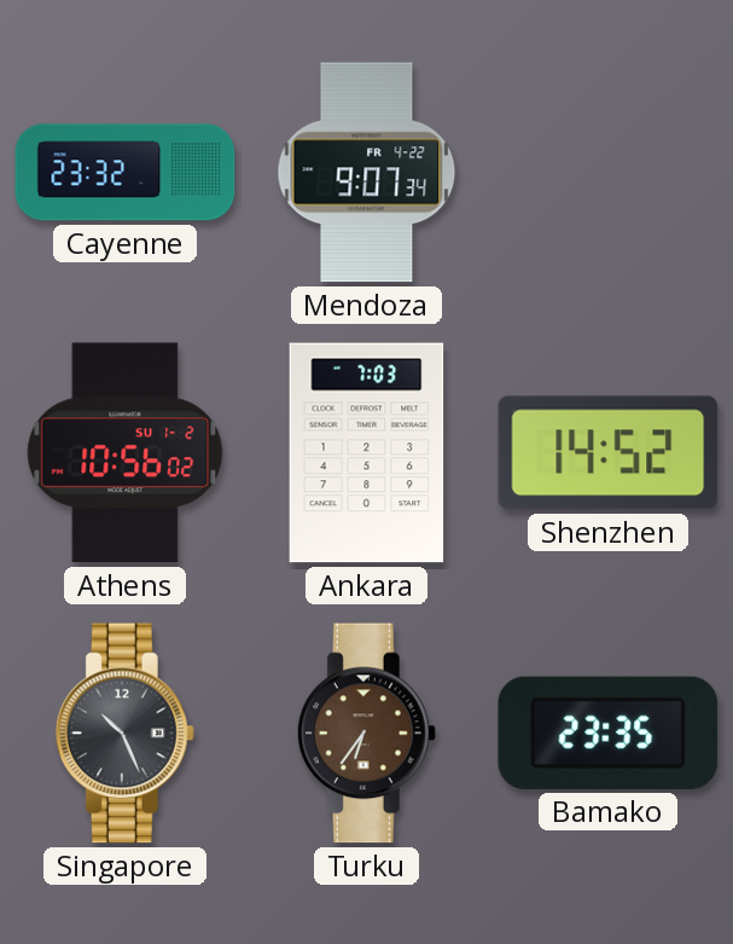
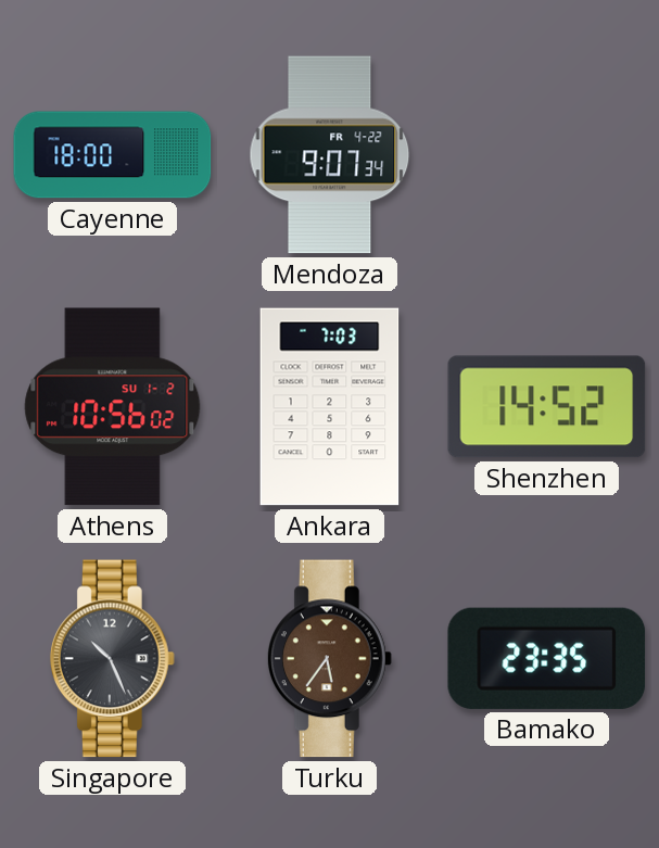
Cayenne: 23:32 -> 18:00
Turku: 6:36 -> 5:36
